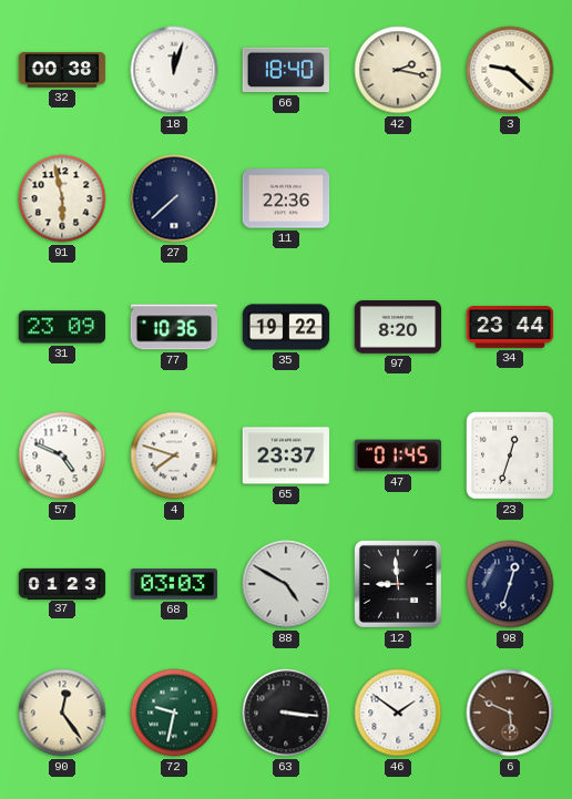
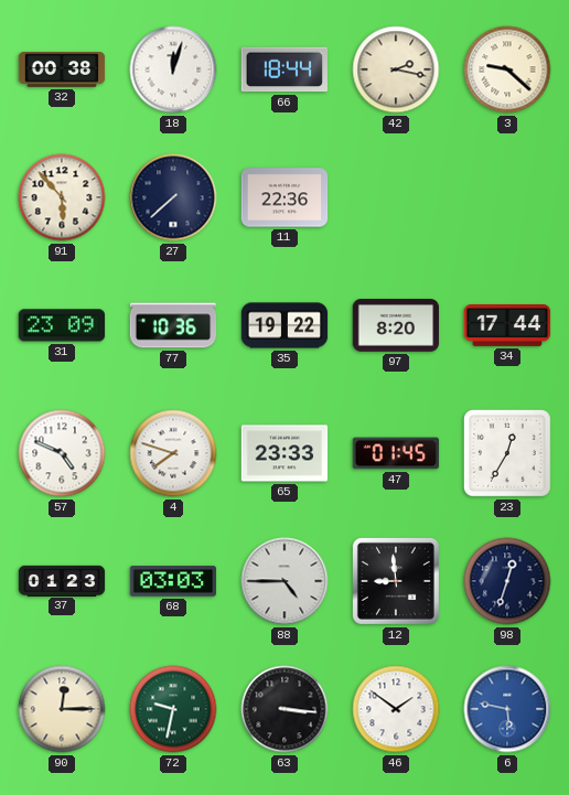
66: 18:40 -> 18:44
91: 5:58 -> 5:53
34: 23:44 -> 17:44
65: 23:37 -> 23:33
23: 12:33 -> 12:35
88: 4:50 -> 4:45
90: 12:24 -> 12:15
6: 5:49 -> 5:47
6 dial: brown -> blue
